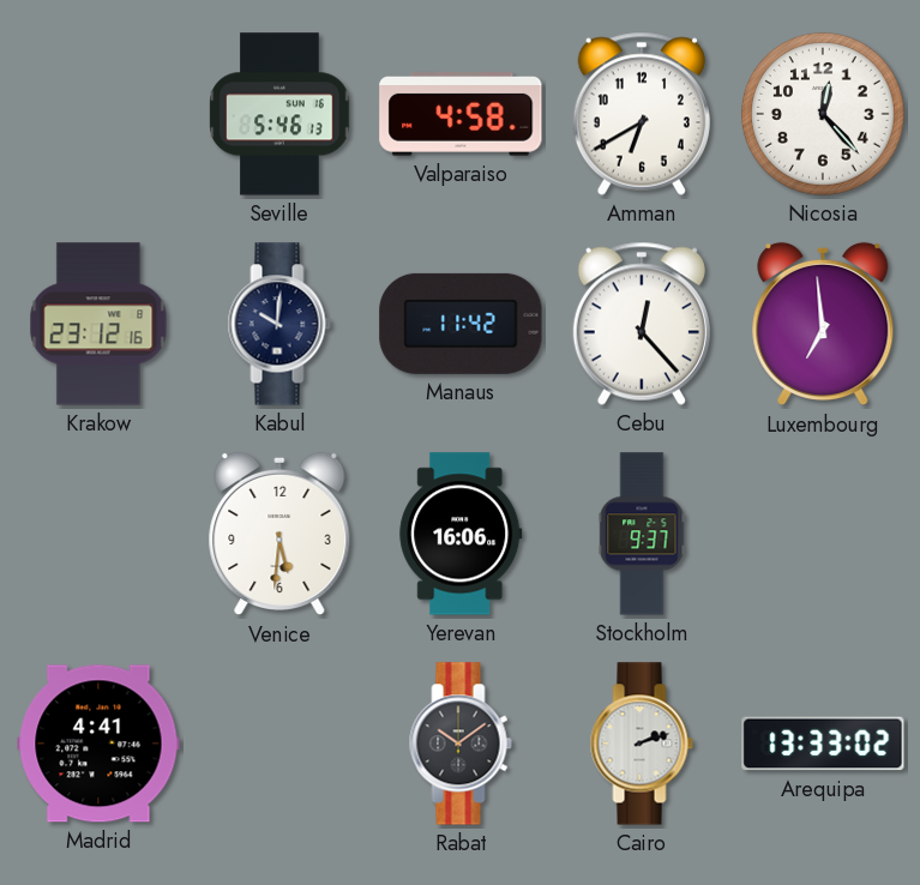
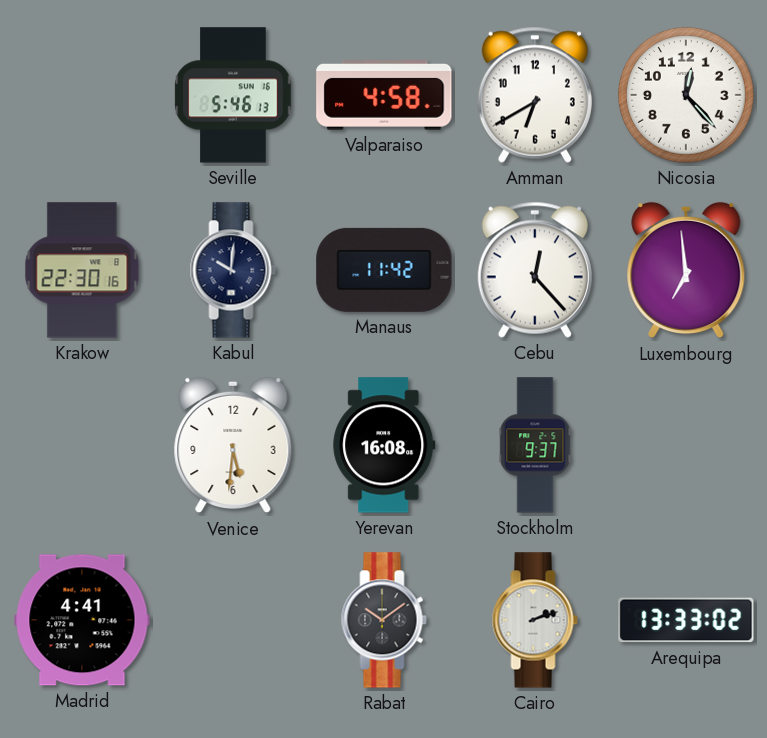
Krakow: 23:12 -> 22:30
Yerevan: 16:06 -> 16:08
